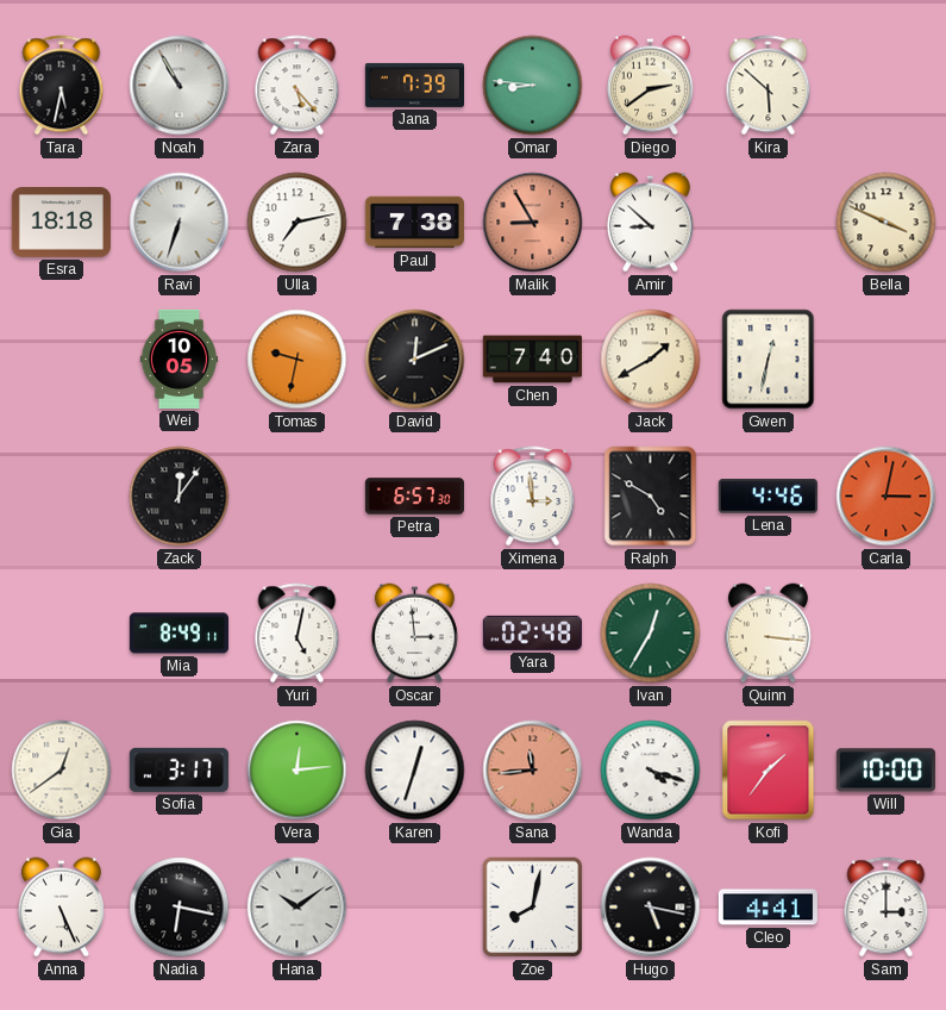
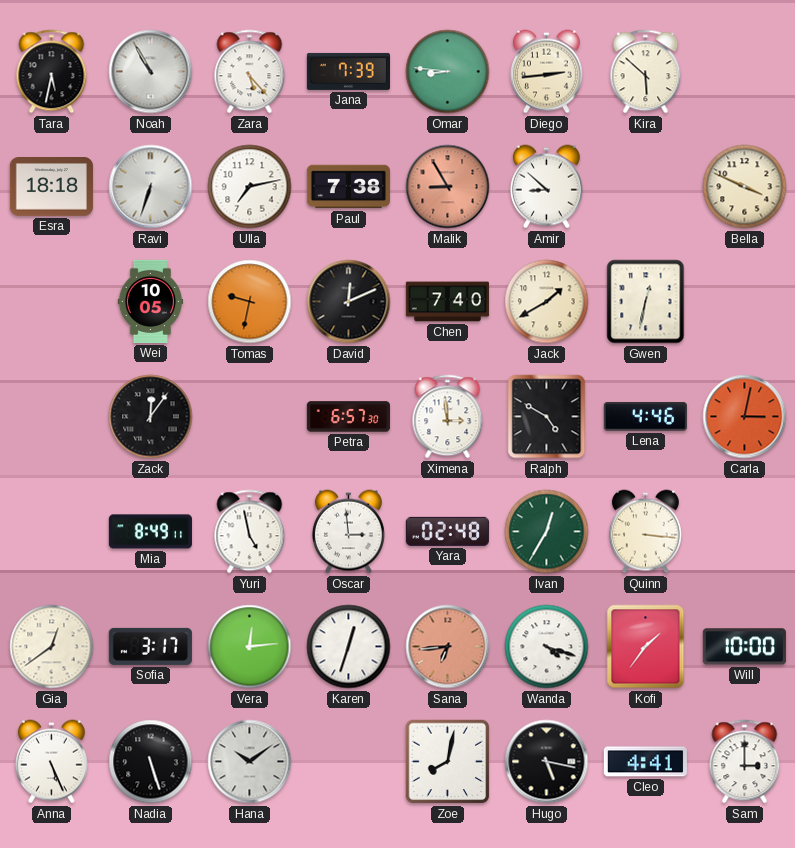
Diego: 2:39 -> 2:44
Yuri: 5:02 -> 4:58
Sana: 11:44 -> 6:44
Nadia: 6:17 -> 5:27
